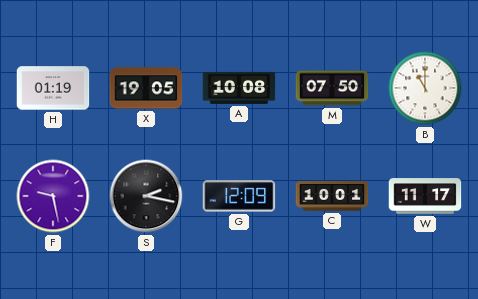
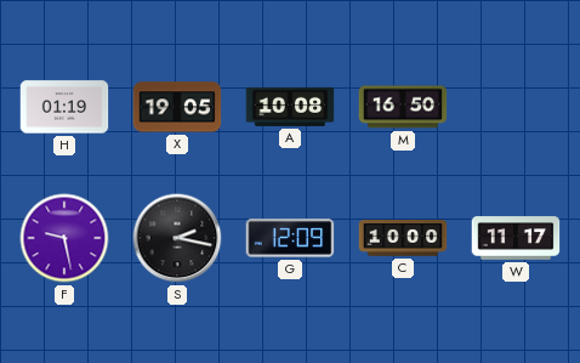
M: 07:50 -> 16:50
B: 11:00 -> none
C: 10:01 -> 10:00
